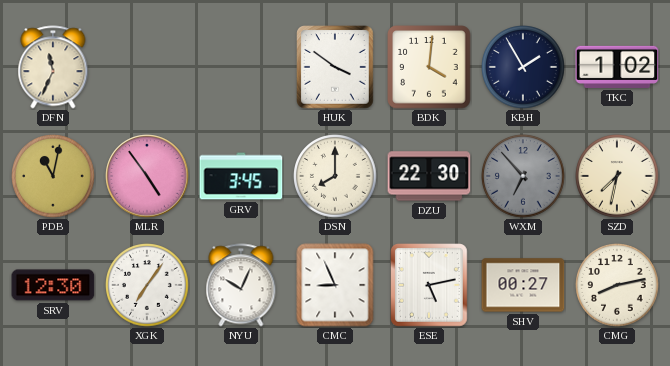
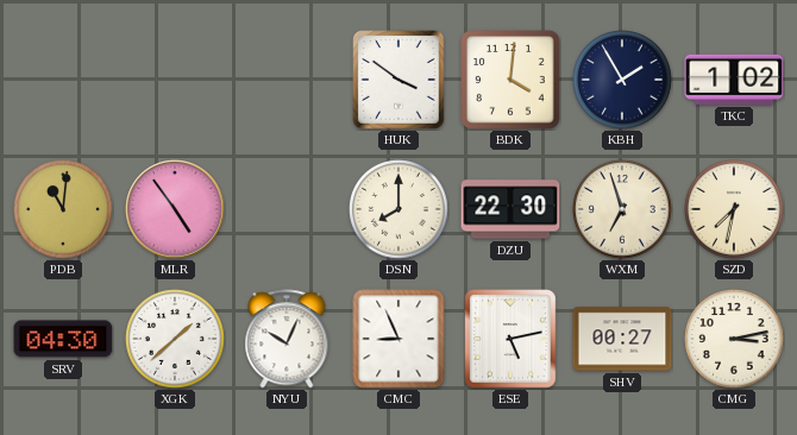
DFN: 11:34 -> none
PDB: 11:02 -> 11:01
GRV: 3:45 -> none
WXM: 6:53 -> 6:57
WXM dial: grey -> cream
SRV: 12:30 -> 04:30
XGK: 7:06 -> 1:38
CMG: 8:13 -> 3:13
